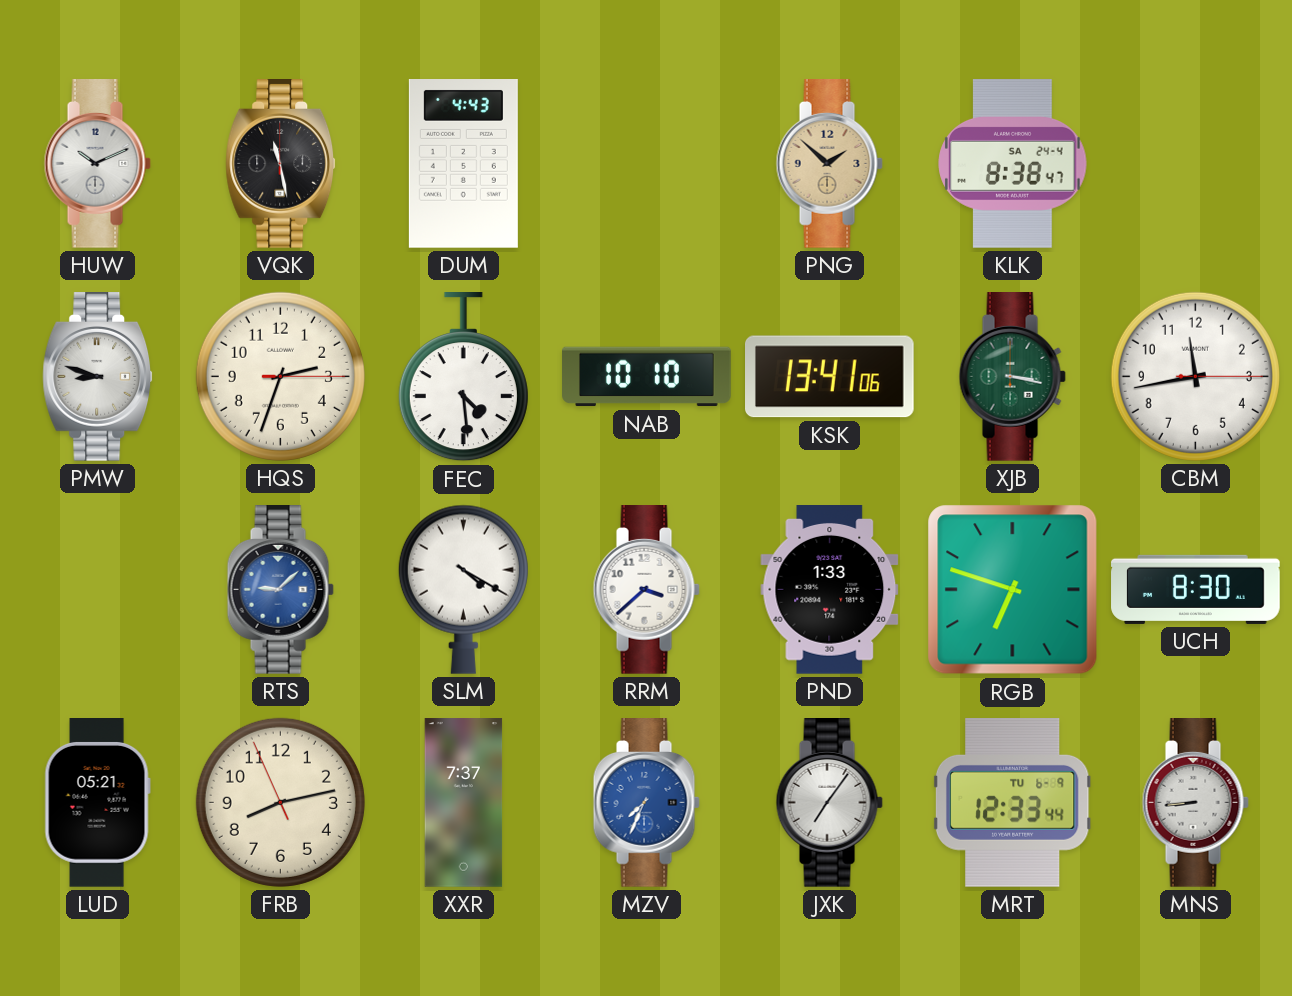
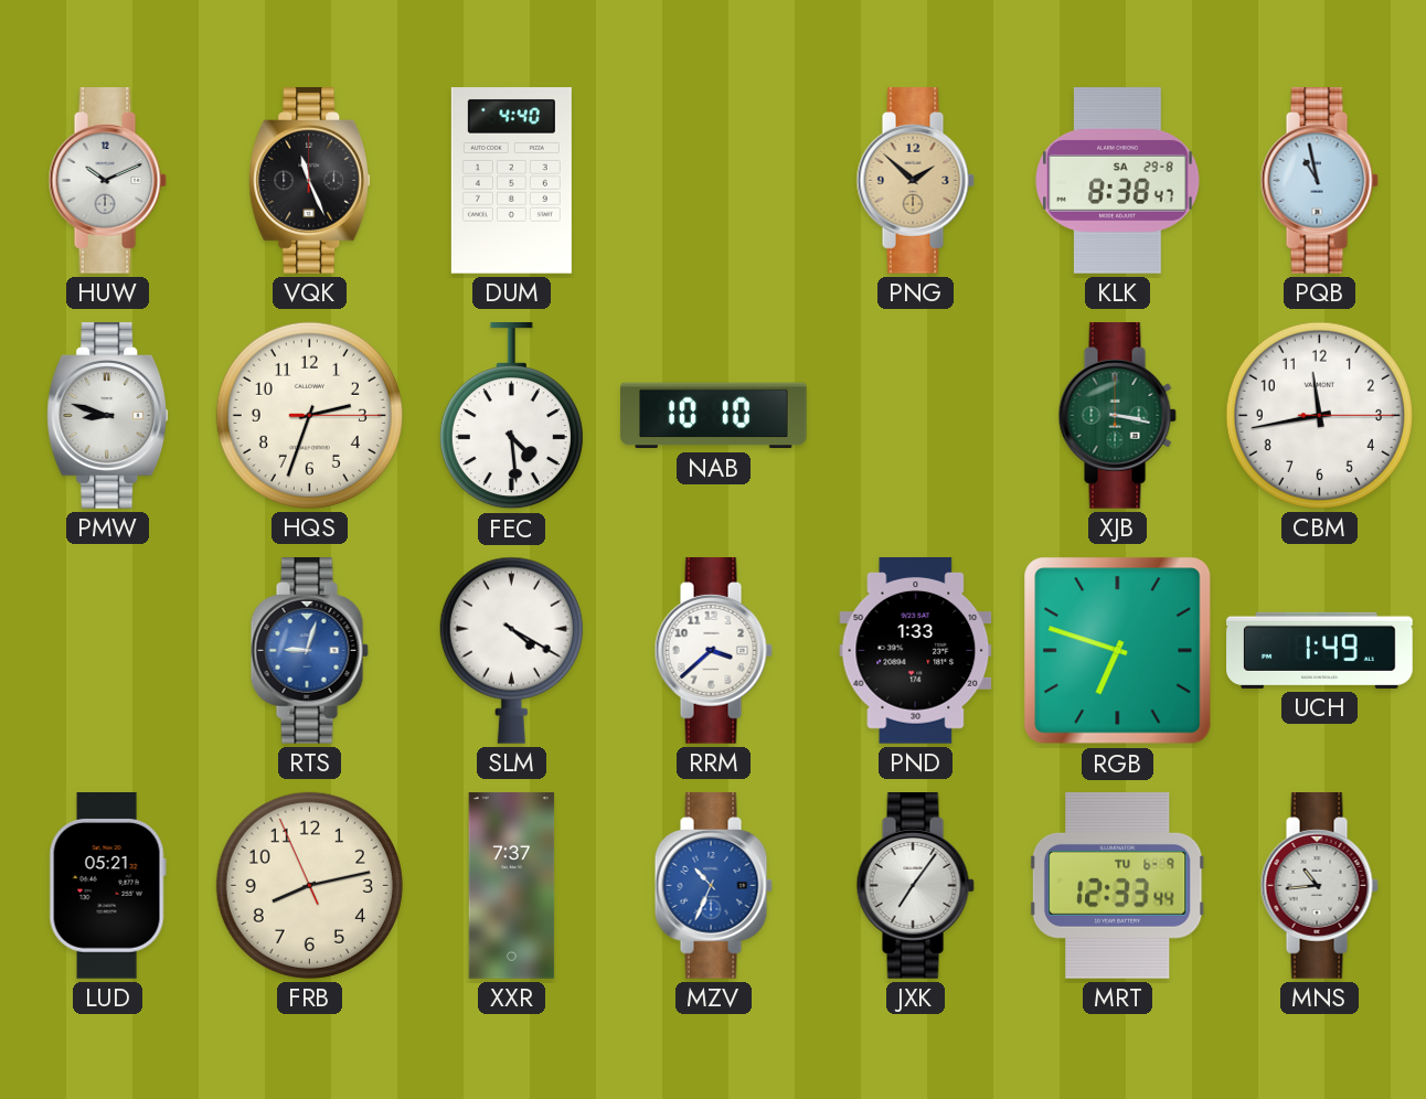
VQK: 11:28 -> 11:26
DUM: 4:43 -> 4:40
KLK date: SA 24-4 -> SA 29-8
PQB: none -> 10:58
KSK: 13:41 -> none
RTS: 9:08 -> 9:03
UCH: 8:30 -> 1:49
MZV: 7:34 -> 10:34
MNS: 8:44 -> 10:44
